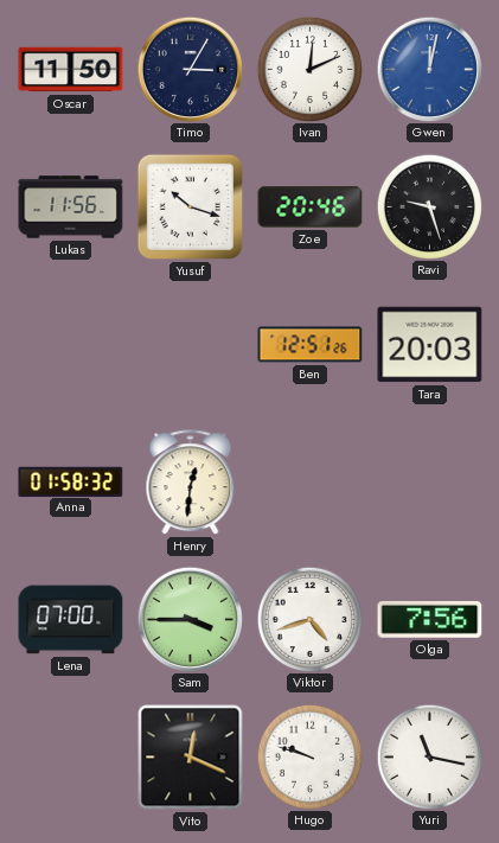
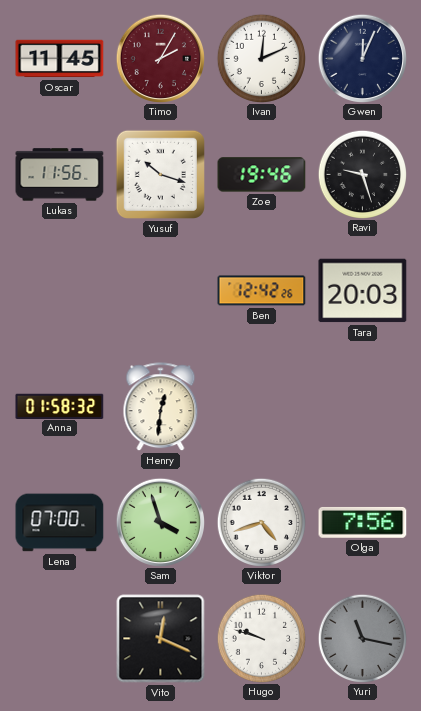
Oscar: 11:50 -> 11:45
Timo: 3:05 -> 2:05
Timo dial: navy -> burgundy
Gwen: 12:02 -> 12:04
Gwen dial: blue -> navy
Zoe: 20:46 -> 19:46
Ben: 12:51 -> 12:42
Sam: 3:45 -> 3:57
Yuri dial: white -> grey
